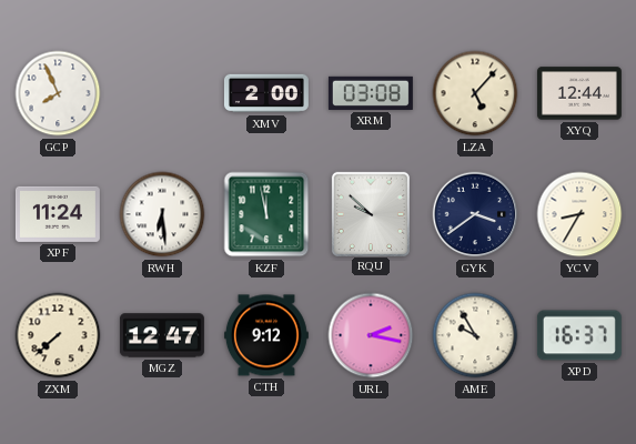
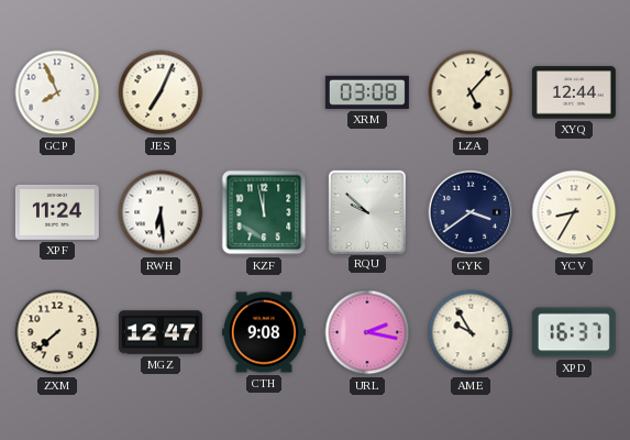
JES: none -> 7:04
XMV: 2:00 -> none
CTH: 9:12 -> 9:08
